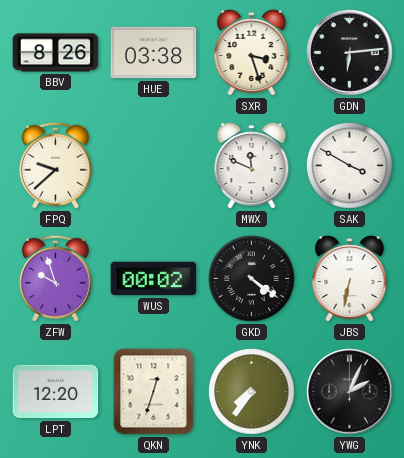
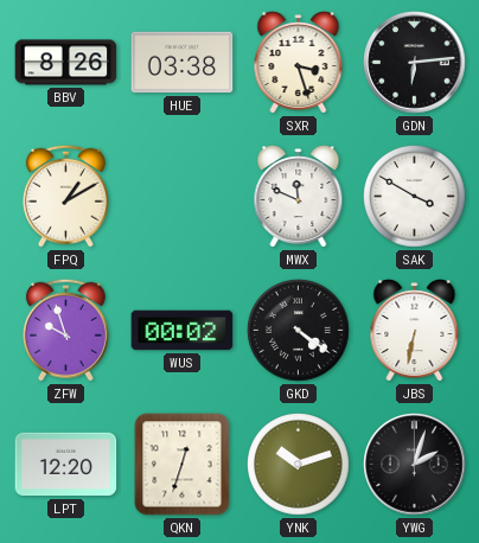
FPQ: 9:38 -> 1:10
YNK: 7:36 -> 10:12
YWG: 2:04 -> 2:03
